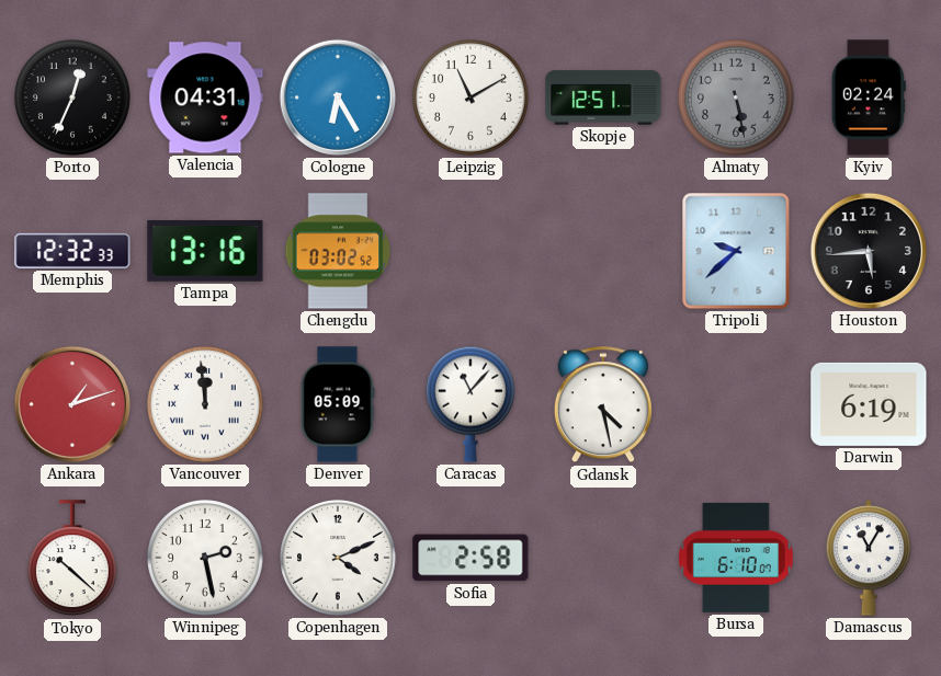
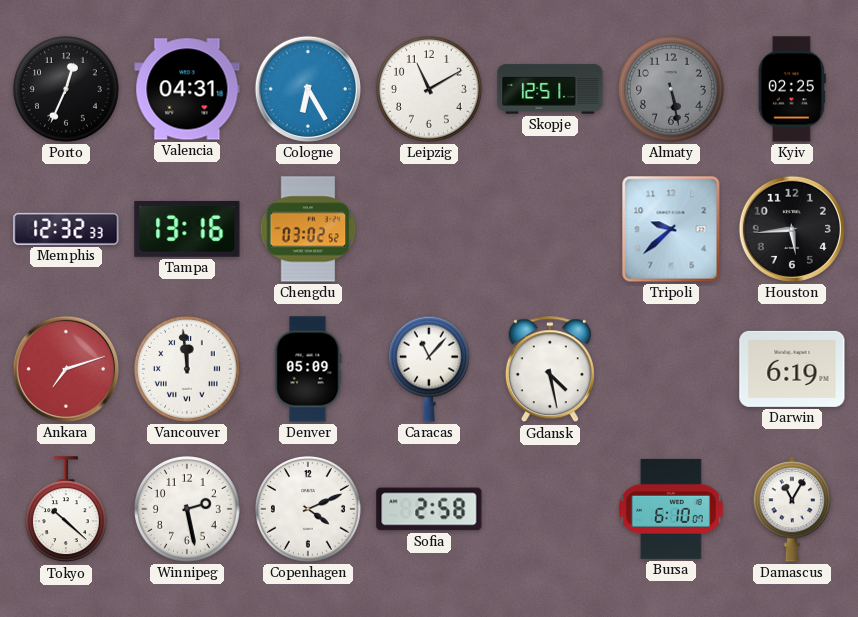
Kyiv: 02:24 -> 02:25
Ankara: 1:12 -> 7:12
